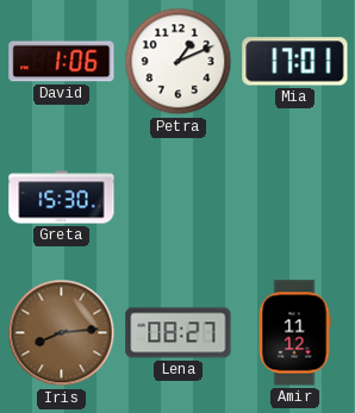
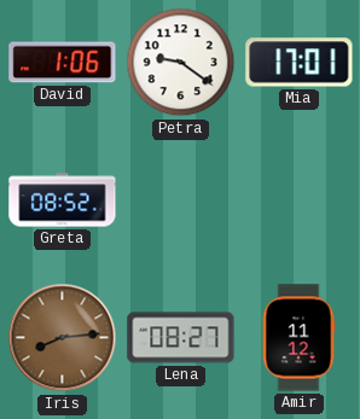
Petra: 1:11 -> 9:21
Greta: 15:30 -> 08:52
